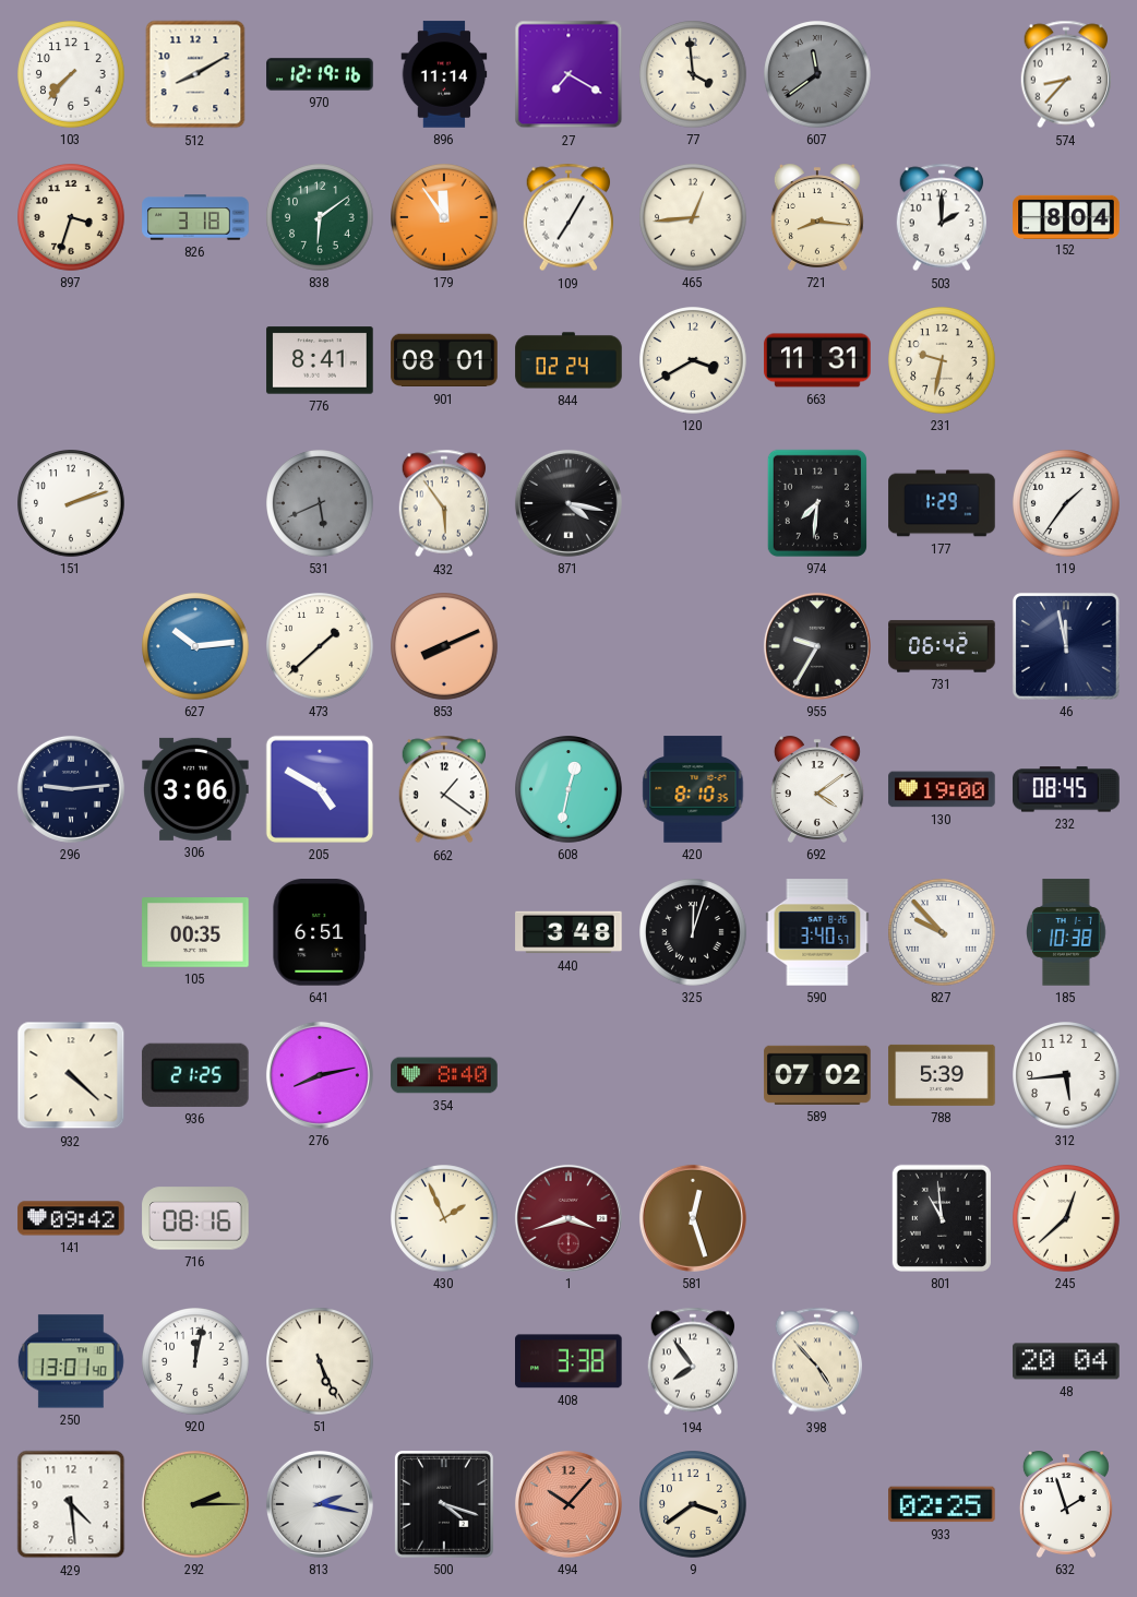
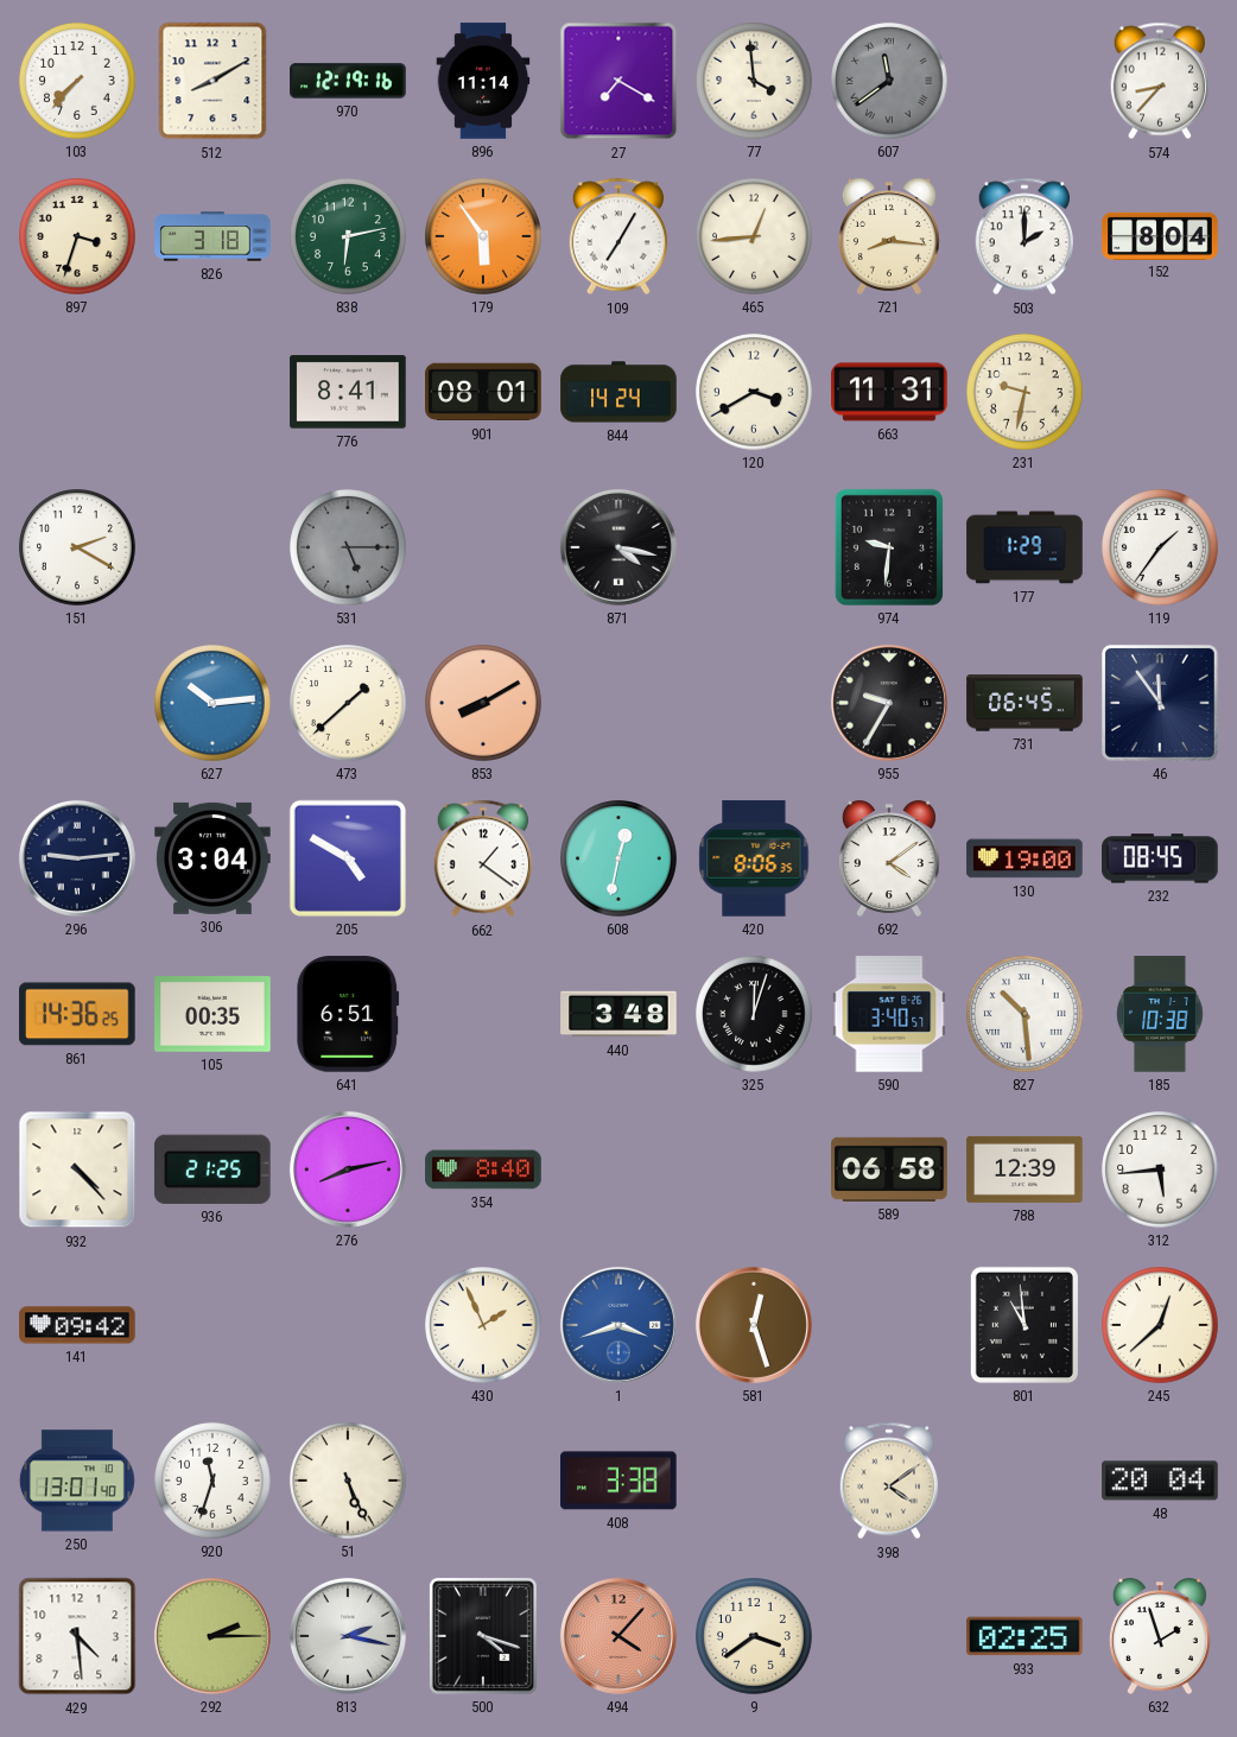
838: 6:09 -> 6:13
179: 11:54 -> 5:54
844: 02:24 -> 14:24
151: 2:12 -> 2:20
531: 5:41 -> 5:15
432: 5:54 -> none
974: 7:31 -> 9:31
853: 8:11 -> 8:10
731: 06:42 -> 06:45
46: 11:58 -> 11:54
306: 3:06 -> 3:04
420: 8:10 -> 8:06
861: none -> 14:36
827: 9:53 -> 10:29
932: 4:22 -> 4:23
589: 07:02 -> 06:58
788: 5:39 -> 12:39
716: 08:16 -> none
1 dial: burgundy -> blue
920: 12:02 -> 11:33
194: 7:54 -> none
398: 4:53 -> 4:09
494: 10:07 -> 4:07
